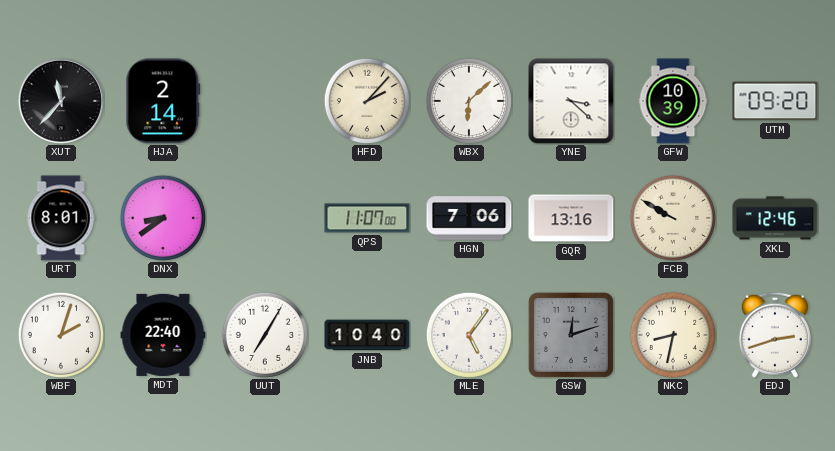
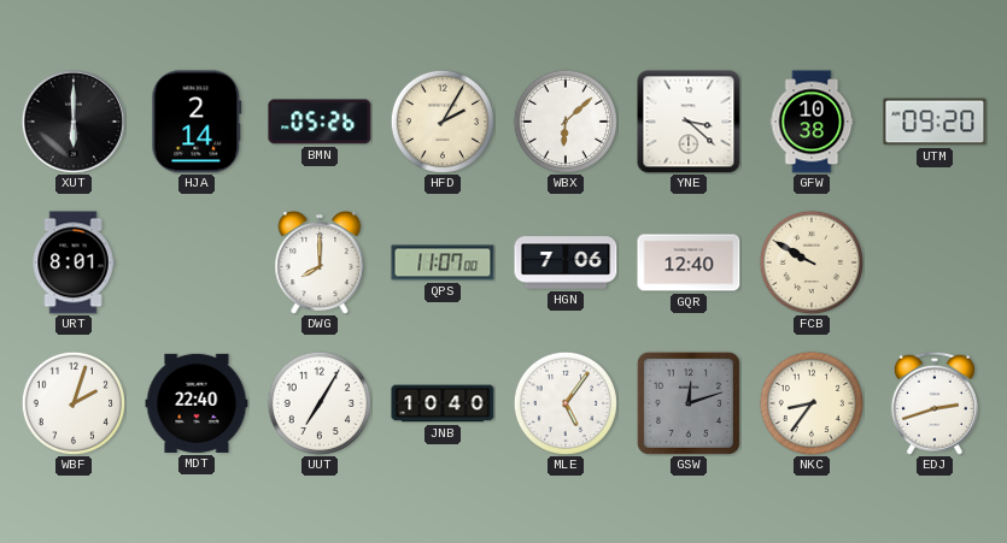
XUT: 11:37 -> 6:00
BMN: none -> 05:26
HFD: 2:07 -> 2:05
GFW: 10:39 -> 10:38
DNX: 8:39 -> none
DWG: none -> 8:00
GQR: 13:16 -> 12:40
XKL: 12:46 -> none
NKC: 8:32 -> 8:36
